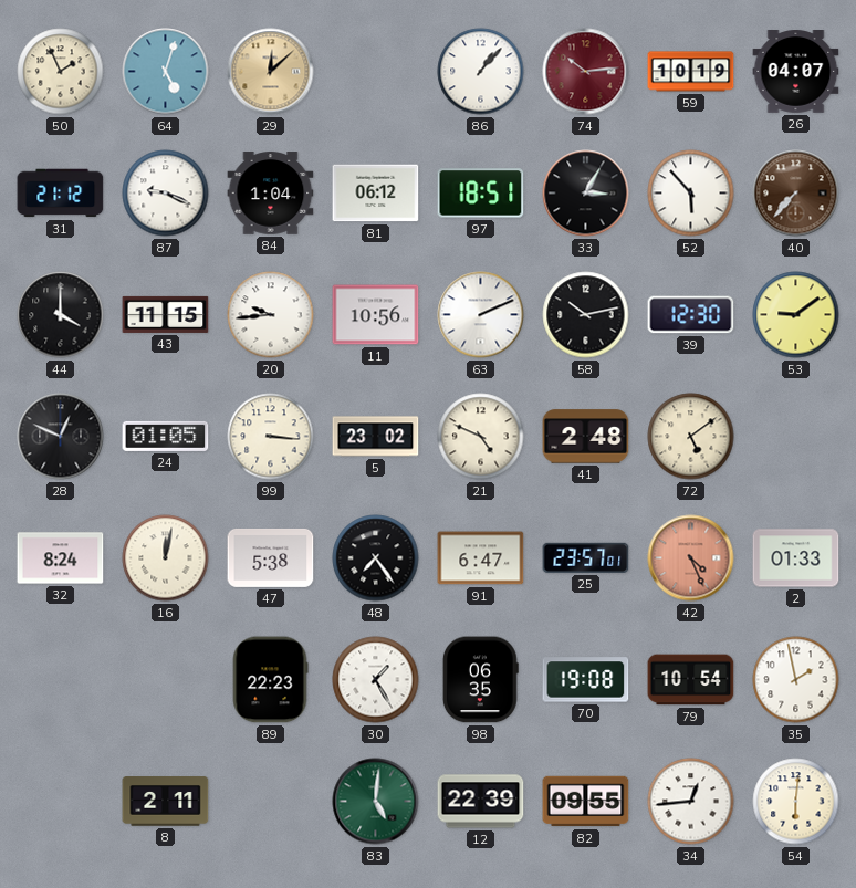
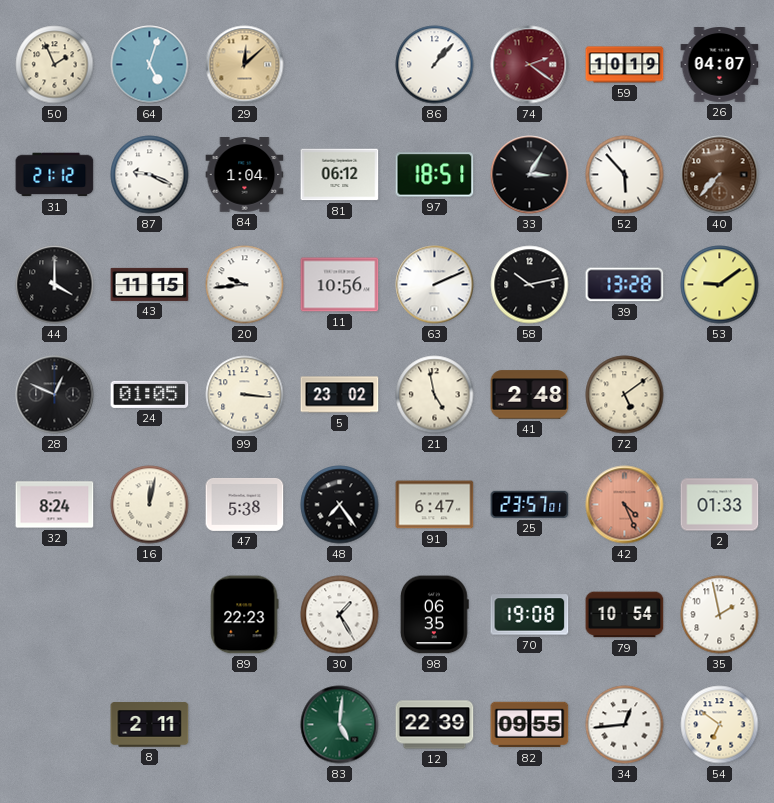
74: 10:14 -> 2:21
39: 12:30 -> 13:28
21: 4:49 -> 4:58
54: 6:01 -> 6:51
